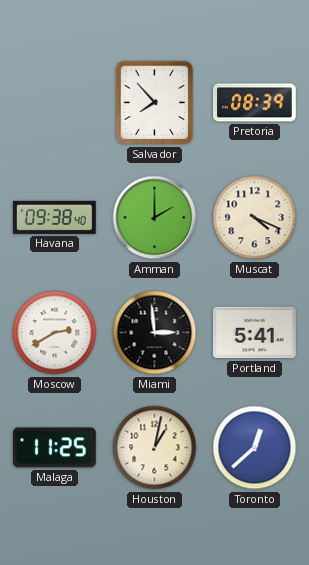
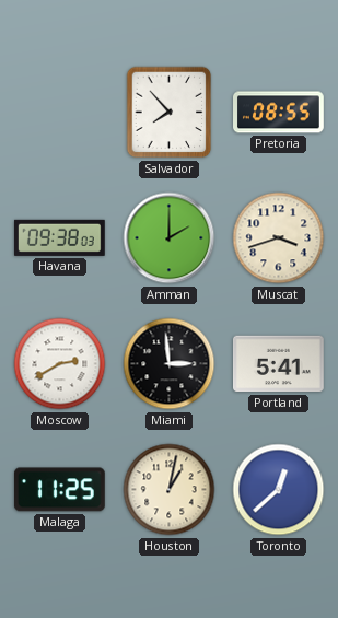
Pretoria: 08:39 -> 08:55
Havana: 09:38:40 -> 09:38:03
Muscat: 4:19 -> 3:42
